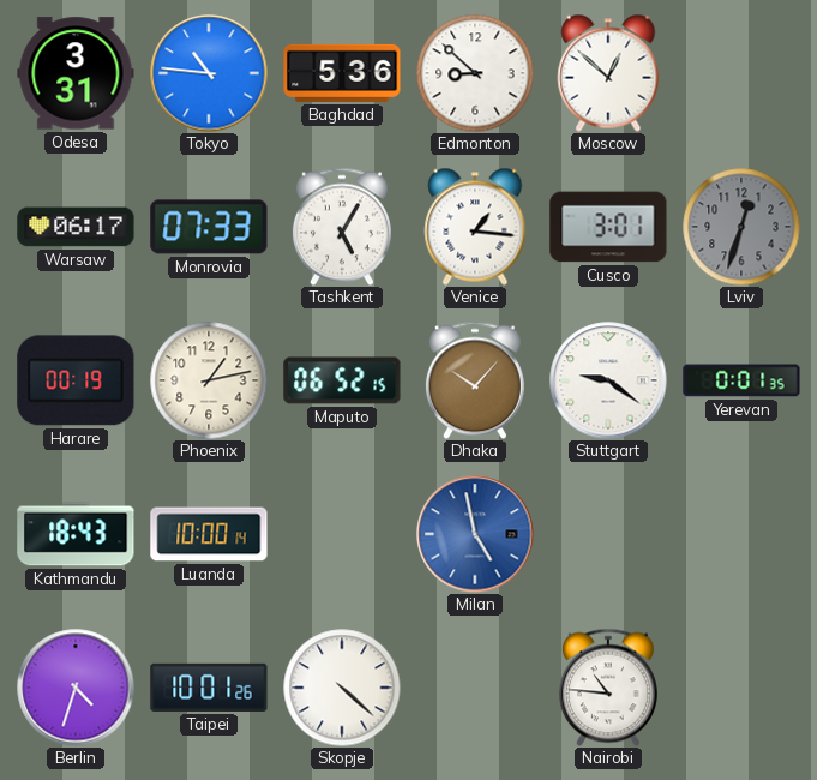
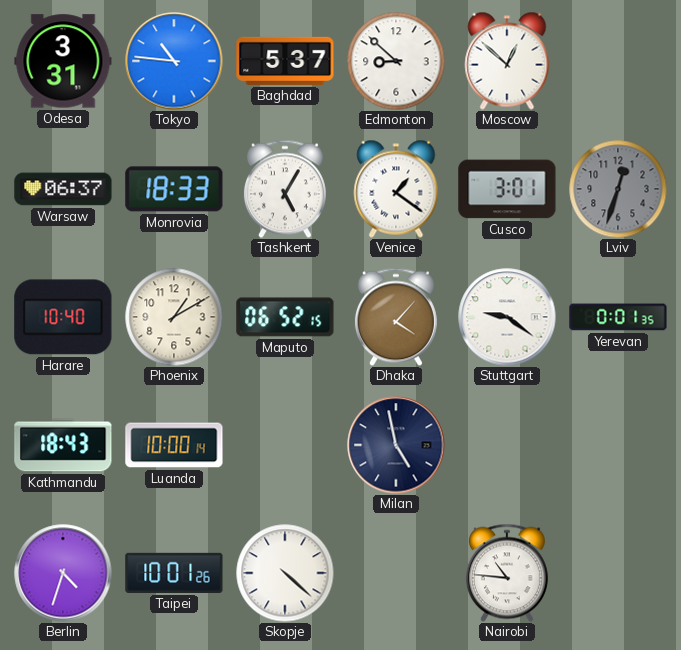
Baghdad: 5:36 -> 5:37
Warsaw: 06:17 -> 06:37
Monrovia: 07:33 -> 18:33
Venice: 1:16 -> 1:21
Harare: 00:19 -> 10:40
Phoenix: 1:13 -> 1:10
Dhaka: 10:07 -> 4:07
Milan dial: blue -> navy
